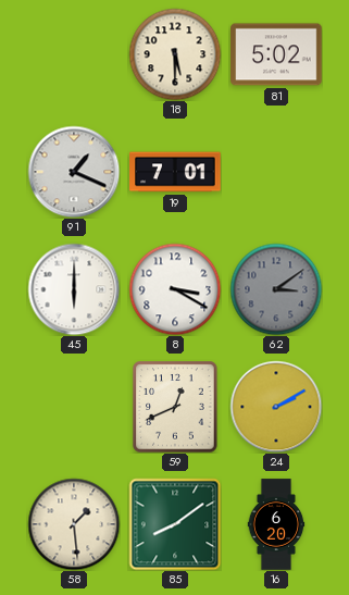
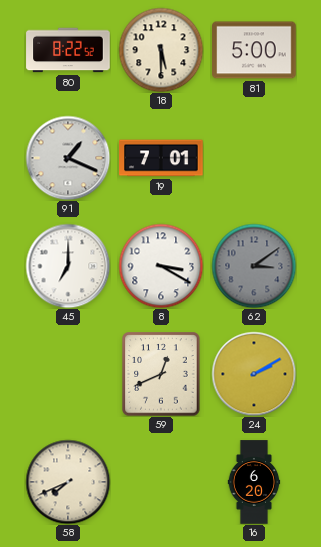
80: none -> 8:22
81: 5:02 -> 5:00
45: 6:00 -> 7:00
58: 1:29 -> 7:41
85: 8:09 -> none
